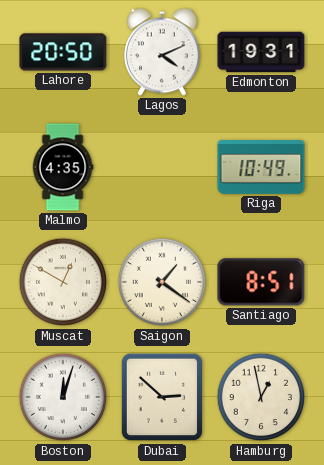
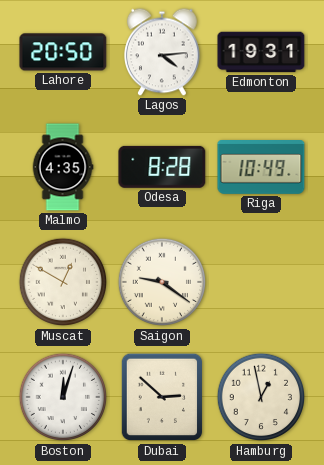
Lagos: 4:11 -> 4:14
Odesa: none -> 8:28
Saigon: 1:21 -> 9:21
Santiago: 8:51 -> none
